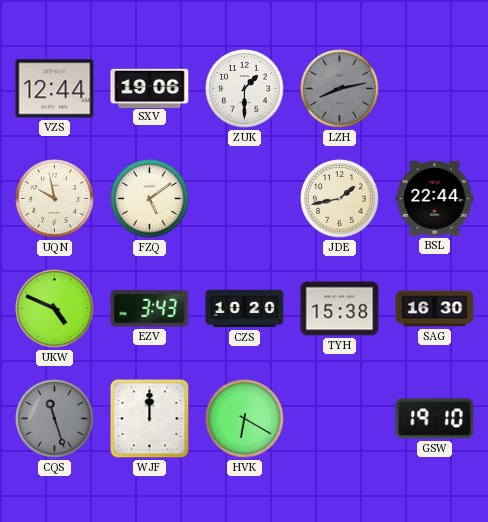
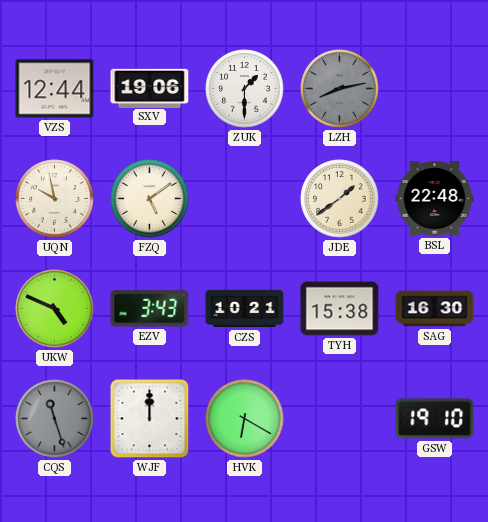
JDE: 1:43 -> 1:39
BSL: 22:44 -> 22:48
CZS: 10:20 -> 10:21
